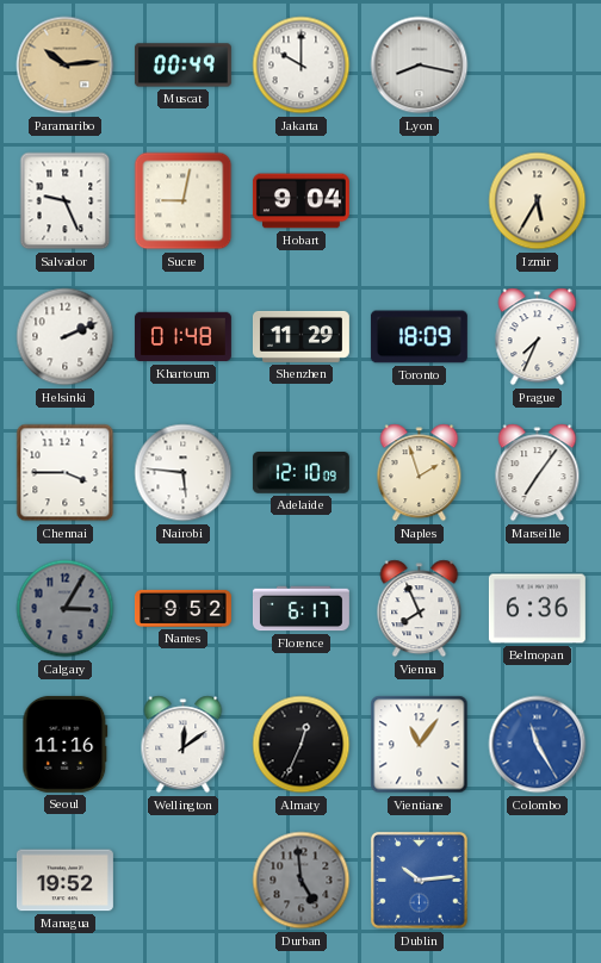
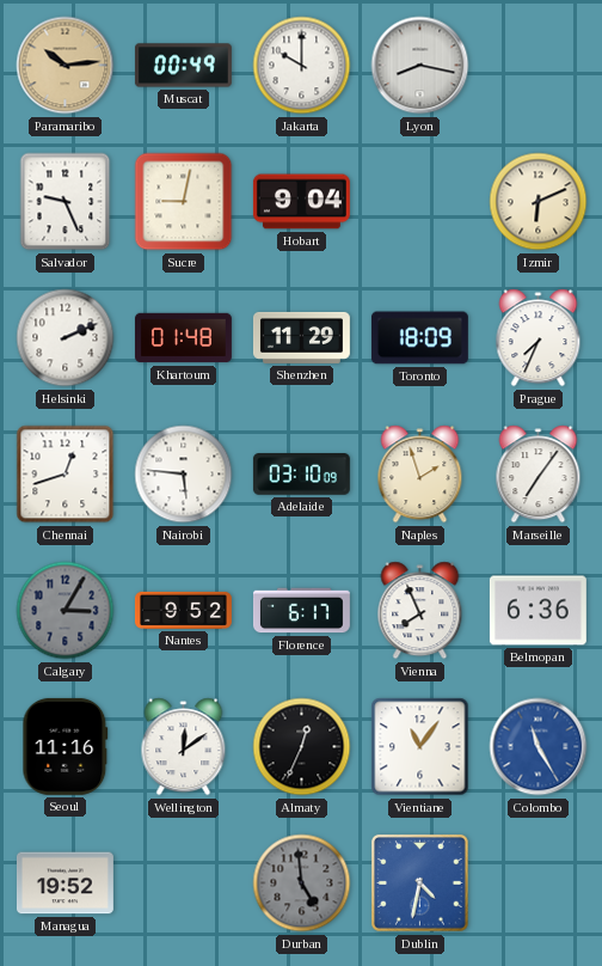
Izmir: 5:35 -> 6:11
Chennai: 3:45 -> 12:42
Adelaide: 12:10 -> 03:10
Dublin: 10:14 -> 4:32
